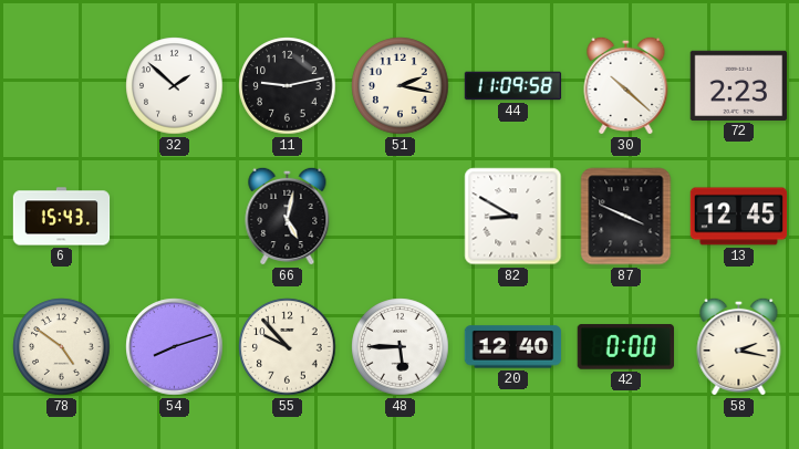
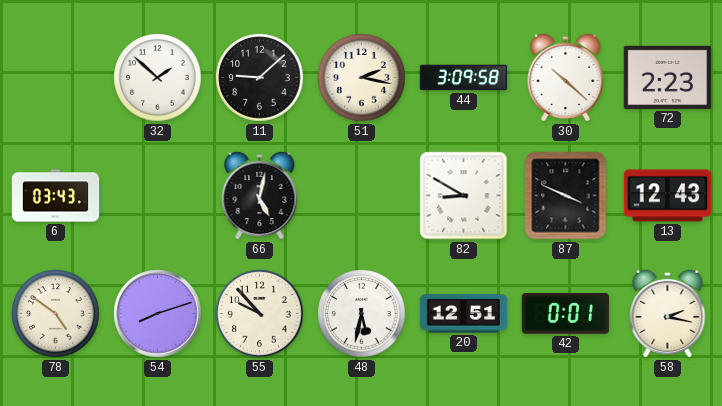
11: 9:13 -> 9:08
44: 11:09 -> 3:09
6: 15:43 -> 03:43
13: 12:45 -> 12:43
48: 5:45 -> 5:32
20: 12:40 -> 12:51
42: 0:00 -> 0:01
